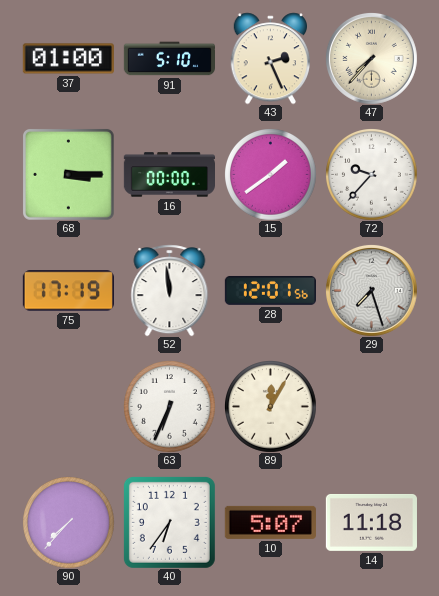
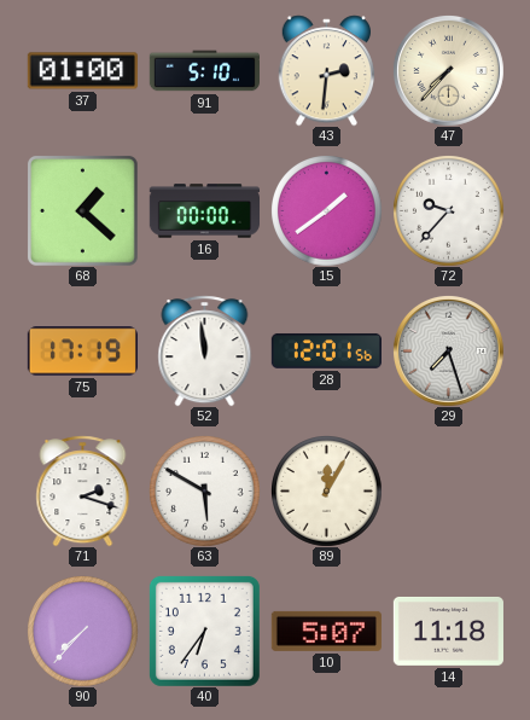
43: 2:26 -> 2:31
68: 3:15 -> 1:22
71: none -> 2:18
63: 6:34 -> 5:50
